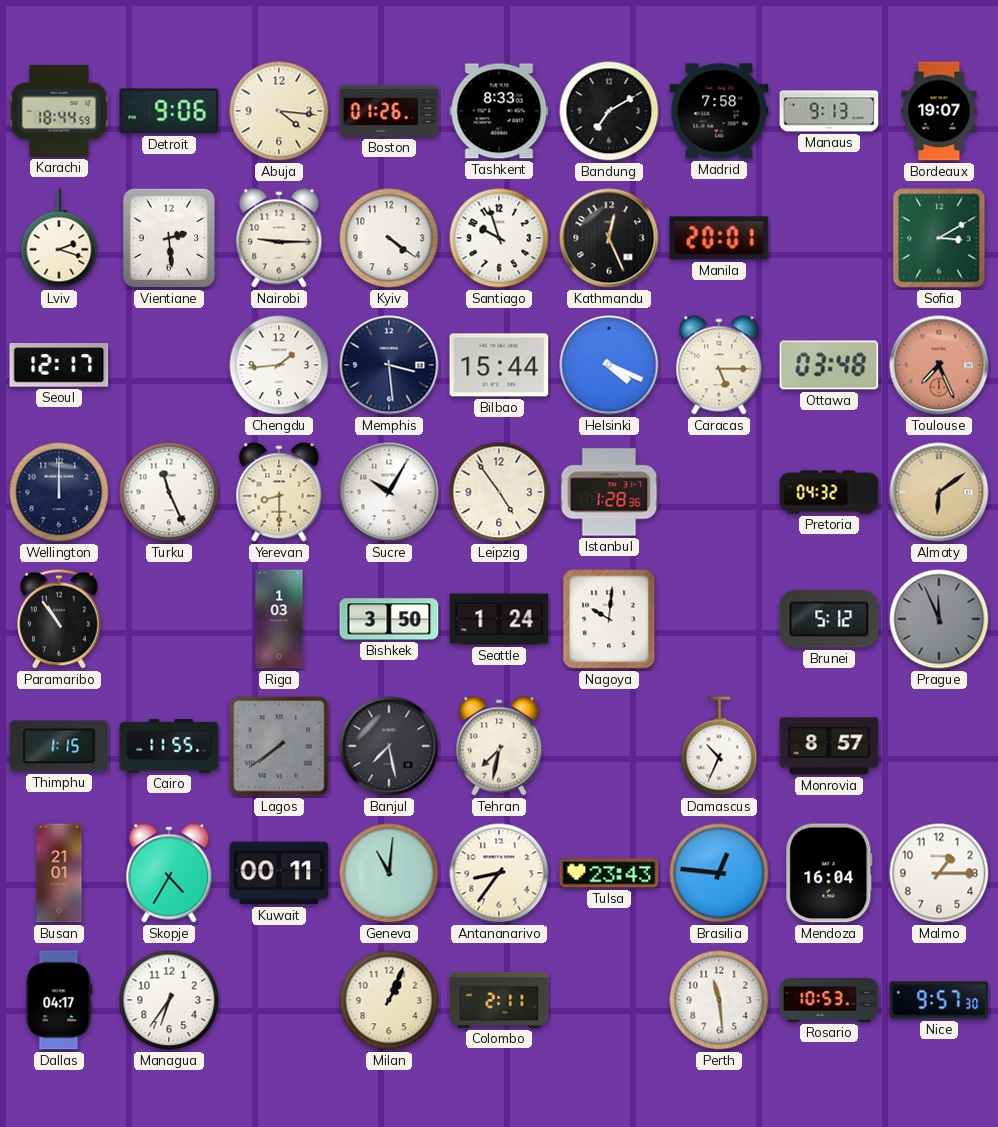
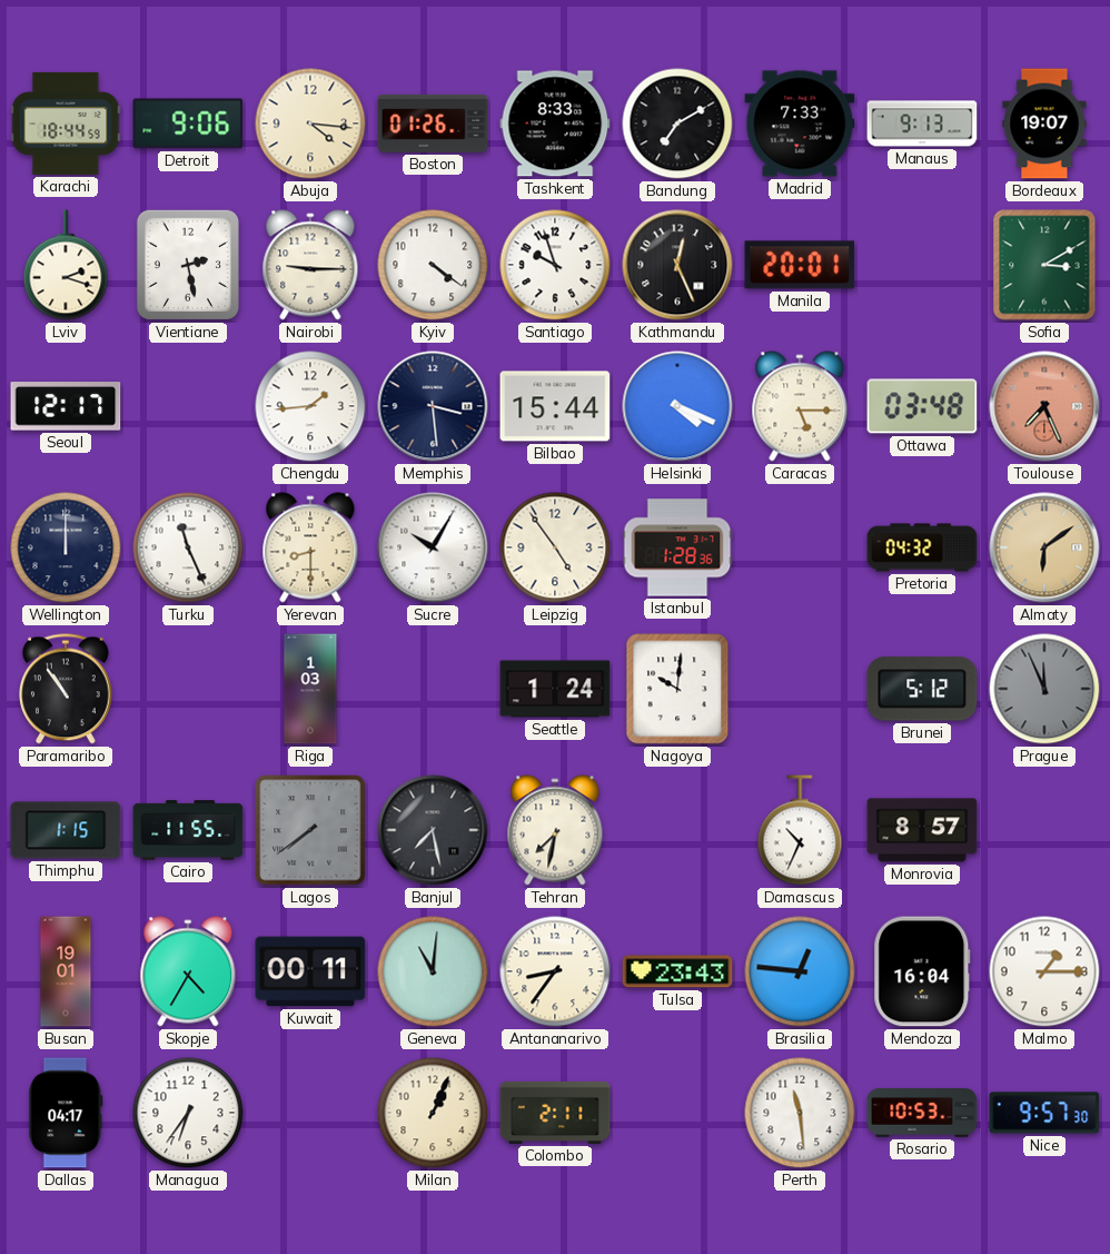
Madrid: 7:58 -> 7:33
Vientiane: 2:29 -> 2:28
Bishkek: 3:50 -> none
Busan: 21:01 -> 19:01
